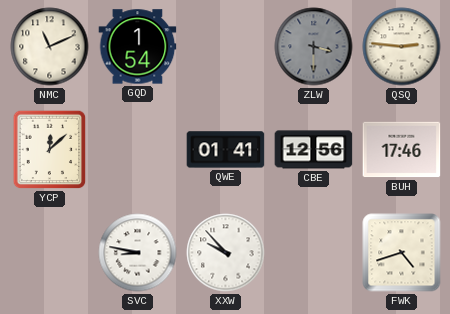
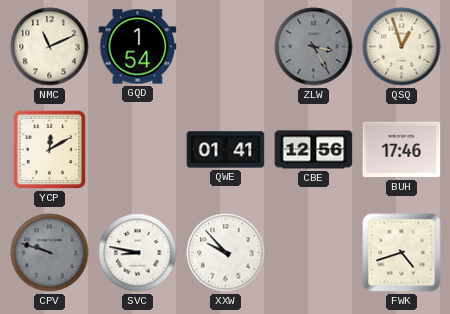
ZLW: 3:30 -> 3:25
QSQ: 2:46 -> 12:57
YCP: 12:08 -> 12:10
CPV: none -> 9:48
